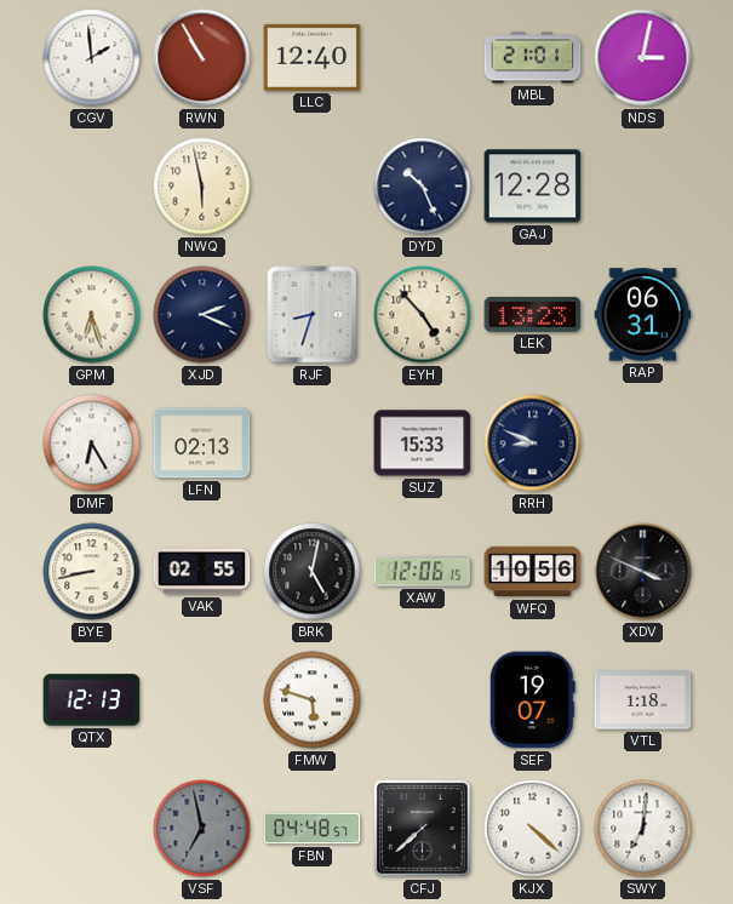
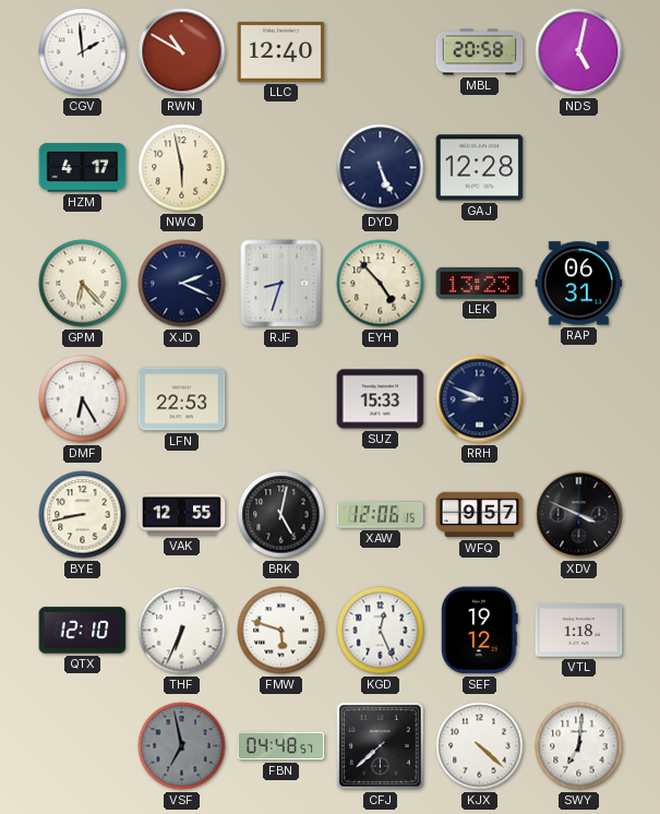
RWN: 10:55 -> 10:50
MBL: 21:01 -> 20:58
NDS: 3:02 -> 5:02
HZM: none -> 4:17
DYD: 10:26 -> 5:26
GPM: 6:27 -> 6:23
LFN: 02:13 -> 22:53
VAK: 02:55 -> 12:55
WFQ: 10:56 -> 9:57
QTX: 12:13 -> 12:10
THF: none -> 6:34
KGD: none -> 12:26
SEF: 19:07 -> 19:12
